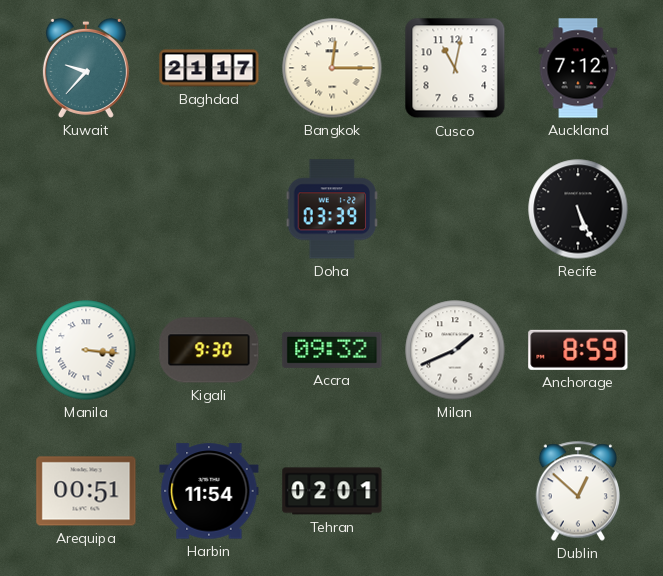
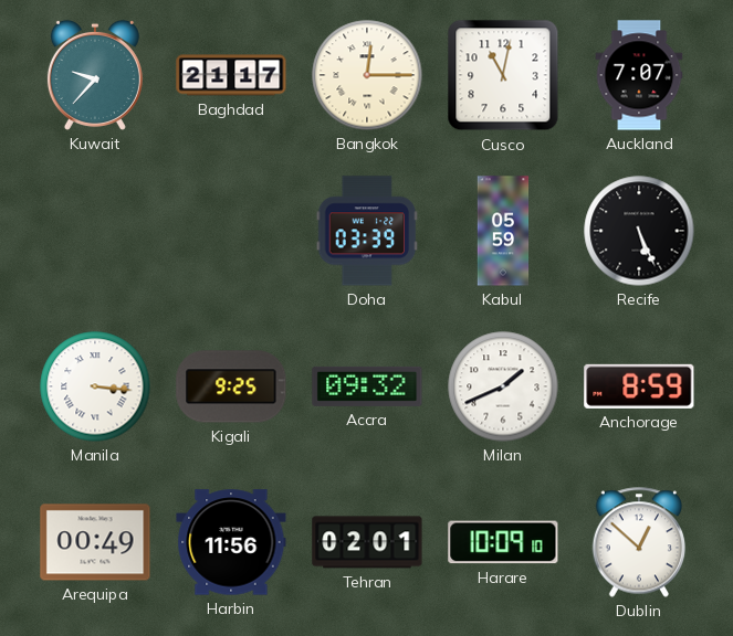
Auckland: 7:12 -> 7:07
Kabul: none -> 05:59
Kigali: 9:30 -> 9:25
Arequipa: 00:51 -> 00:49
Harbin: 11:54 -> 11:56
Harare: none -> 10:09
